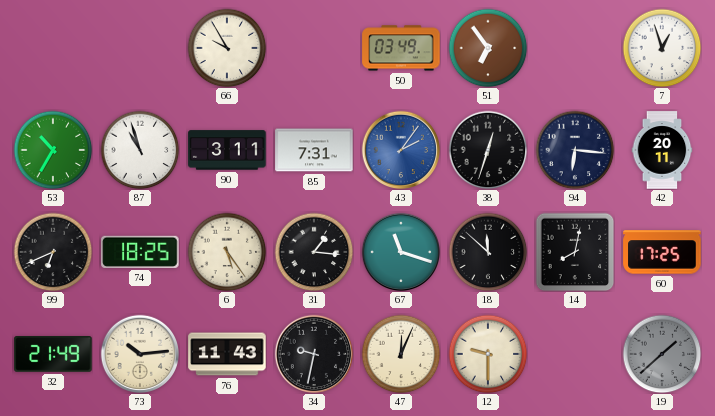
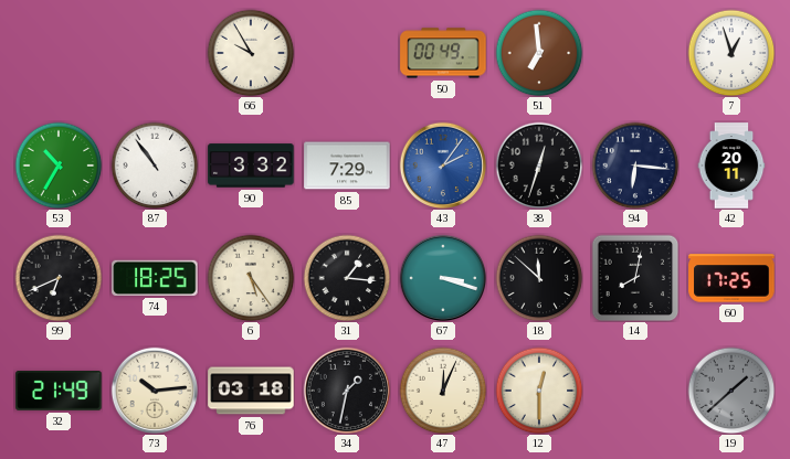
50: 03:49 -> 00:49
51: 6:54 -> 6:59
87: 10:57 -> 10:54
90: 3:11 -> 3:32
85: 7:31 -> 7:29
67: 11:18 -> 3:18
76: 11:43 -> 03:18
34: 9:32 -> 1:32
12: 9:30 -> 12:30
